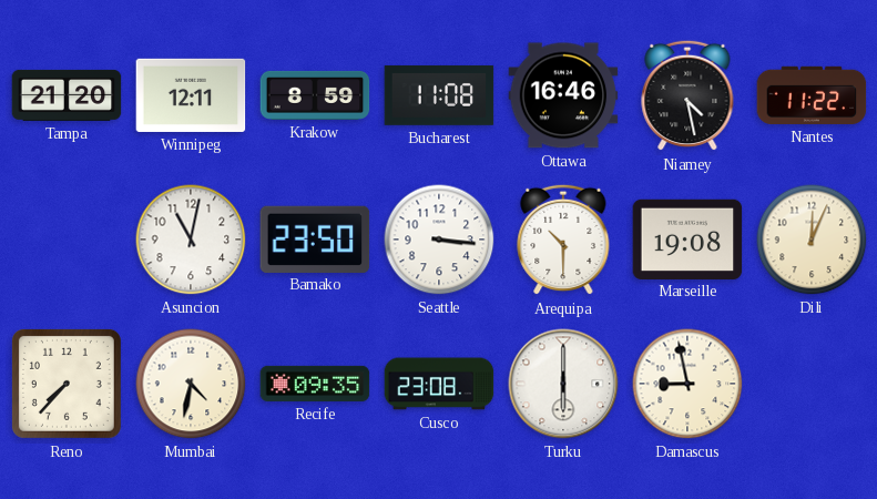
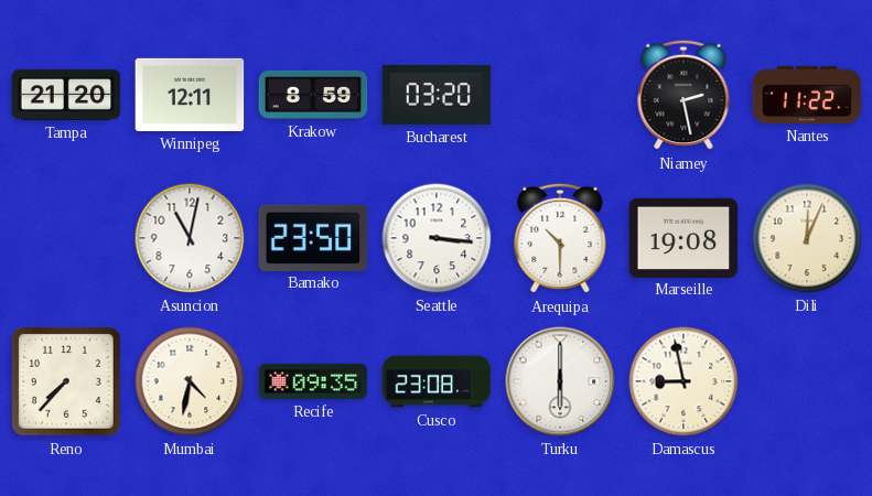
Bucharest: 11:08 -> 03:20
Ottawa: 16:46 -> none
Niamey: 4:28 -> 2:28
